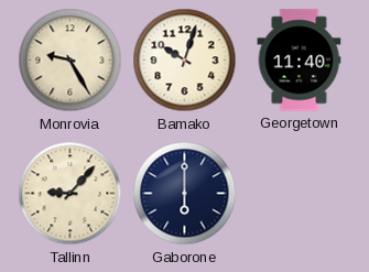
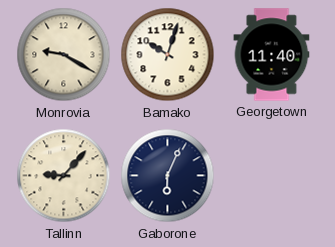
Monrovia: 9:25 -> 9:20
Gaborone: 6:00 -> 6:04
